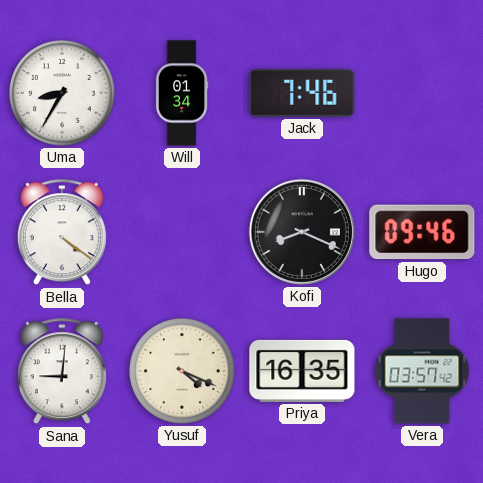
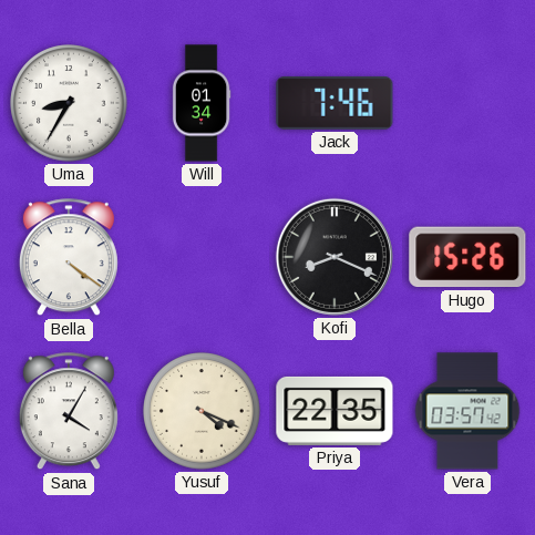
Hugo: 09:46 -> 15:26
Sana: 9:01 -> 4:05
Priya: 16:35 -> 22:35
